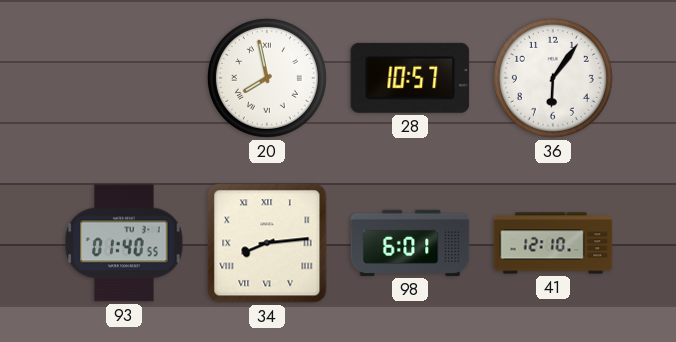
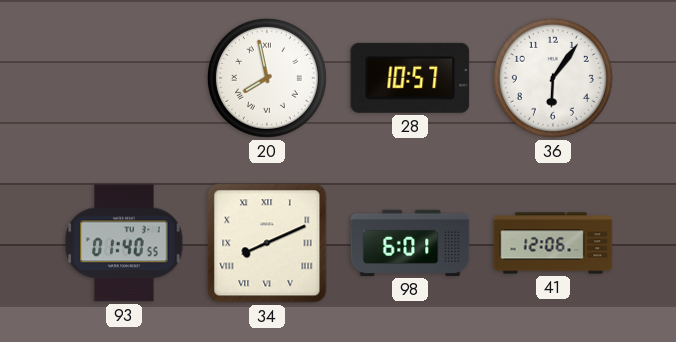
34: 8:14 -> 8:11
41: 12:10 -> 12:06
